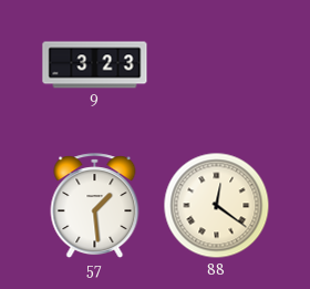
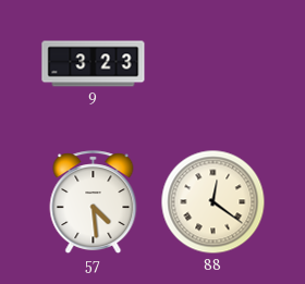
57: 1:29 -> 4:29
